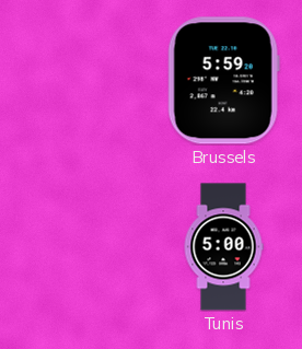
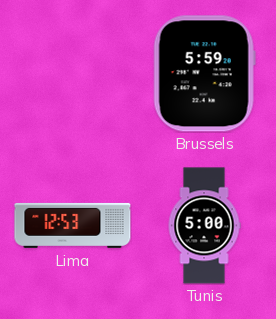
Lima: none -> 12:53
